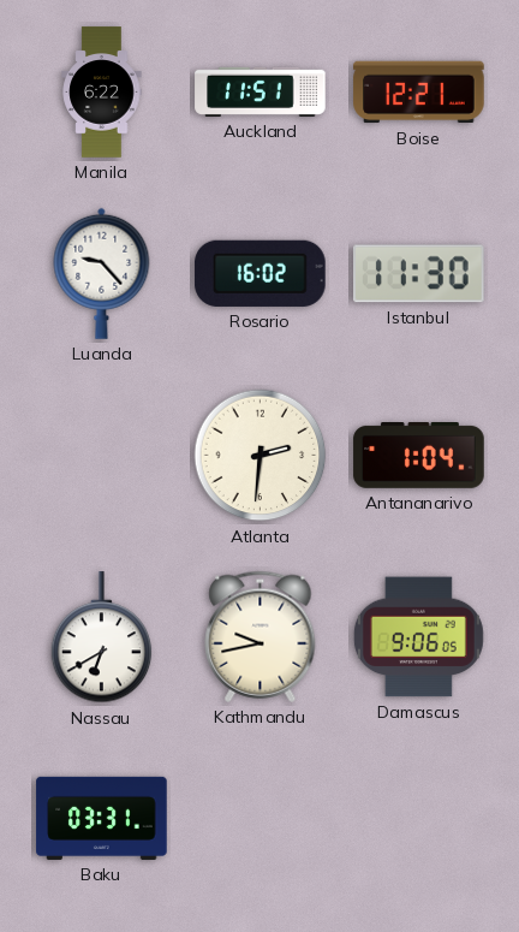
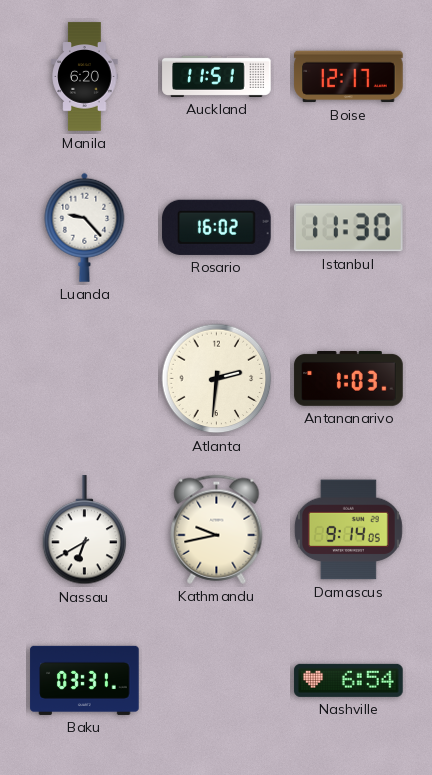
Manila: 6:22 -> 6:20
Boise: 12:21 -> 12:17
Antananarivo: 1:04 -> 1:03
Damascus: 9:06 -> 9:14
Nashville: none -> 6:54
